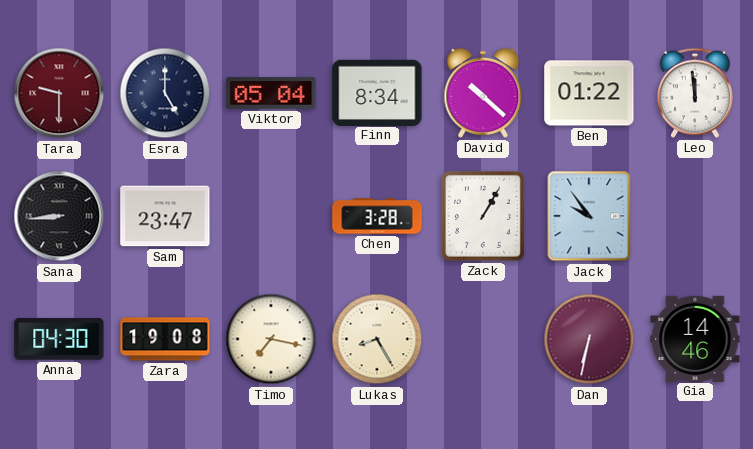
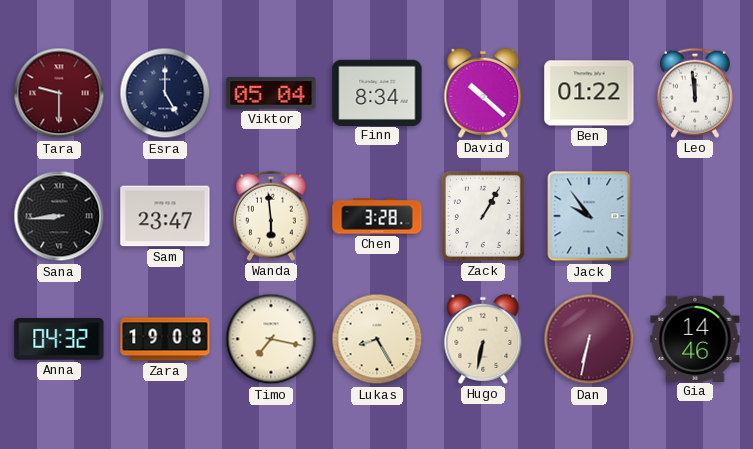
Wanda: none -> 5:59
Anna: 04:30 -> 04:32
Hugo: none -> 6:32
